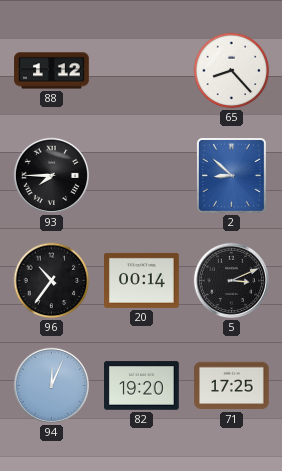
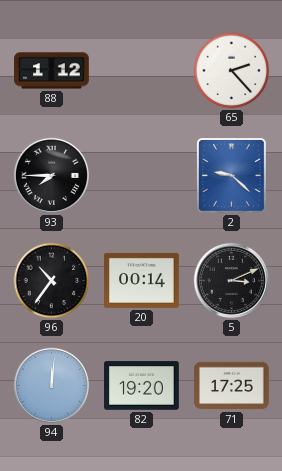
65: 8:23 -> 2:23
2: 8:52 -> 9:22
94: 12:04 -> 12:01
